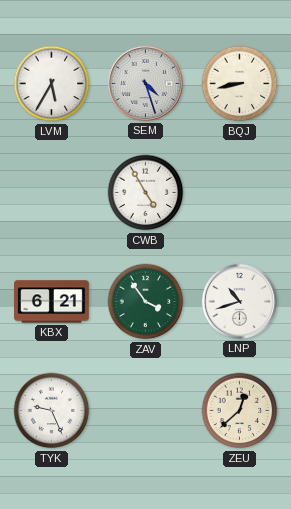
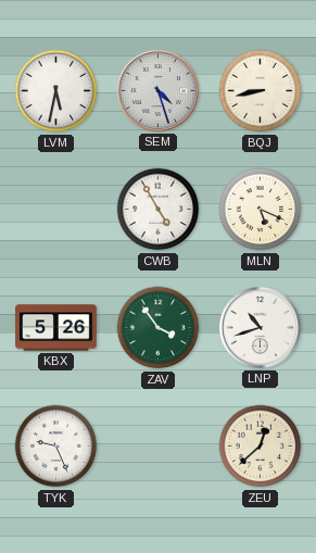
LVM: 5:35 -> 5:32
MLN: none -> 5:19
KBX: 6:21 -> 5:26
